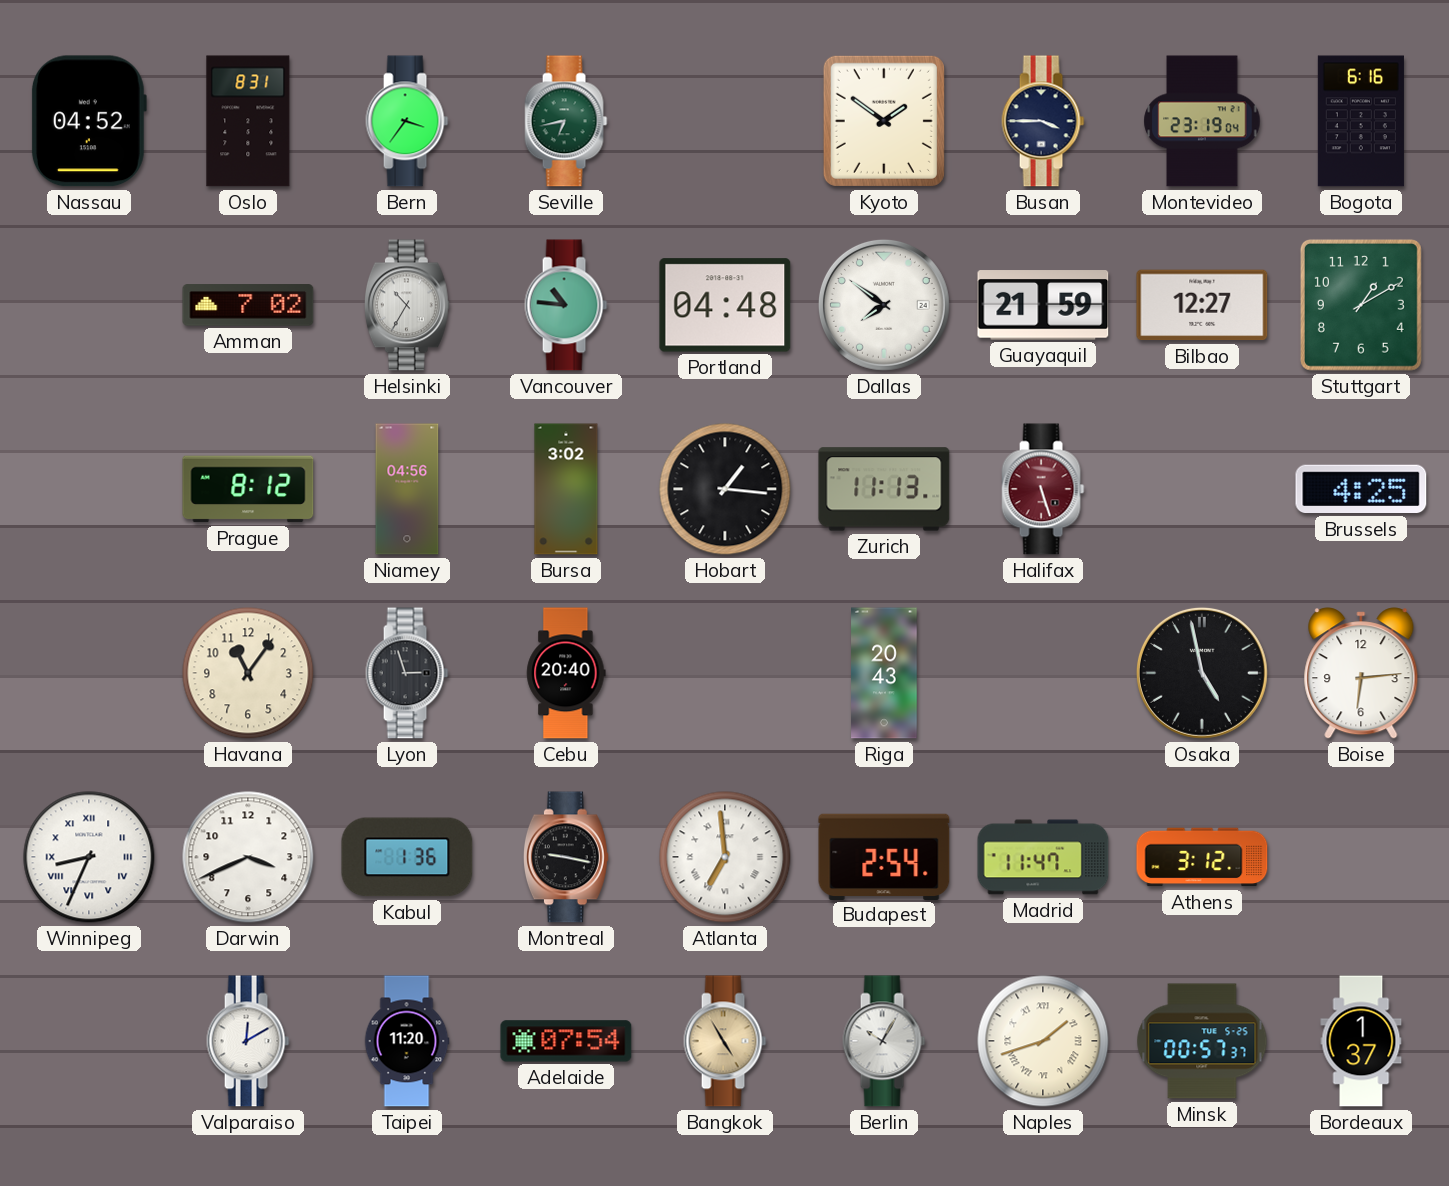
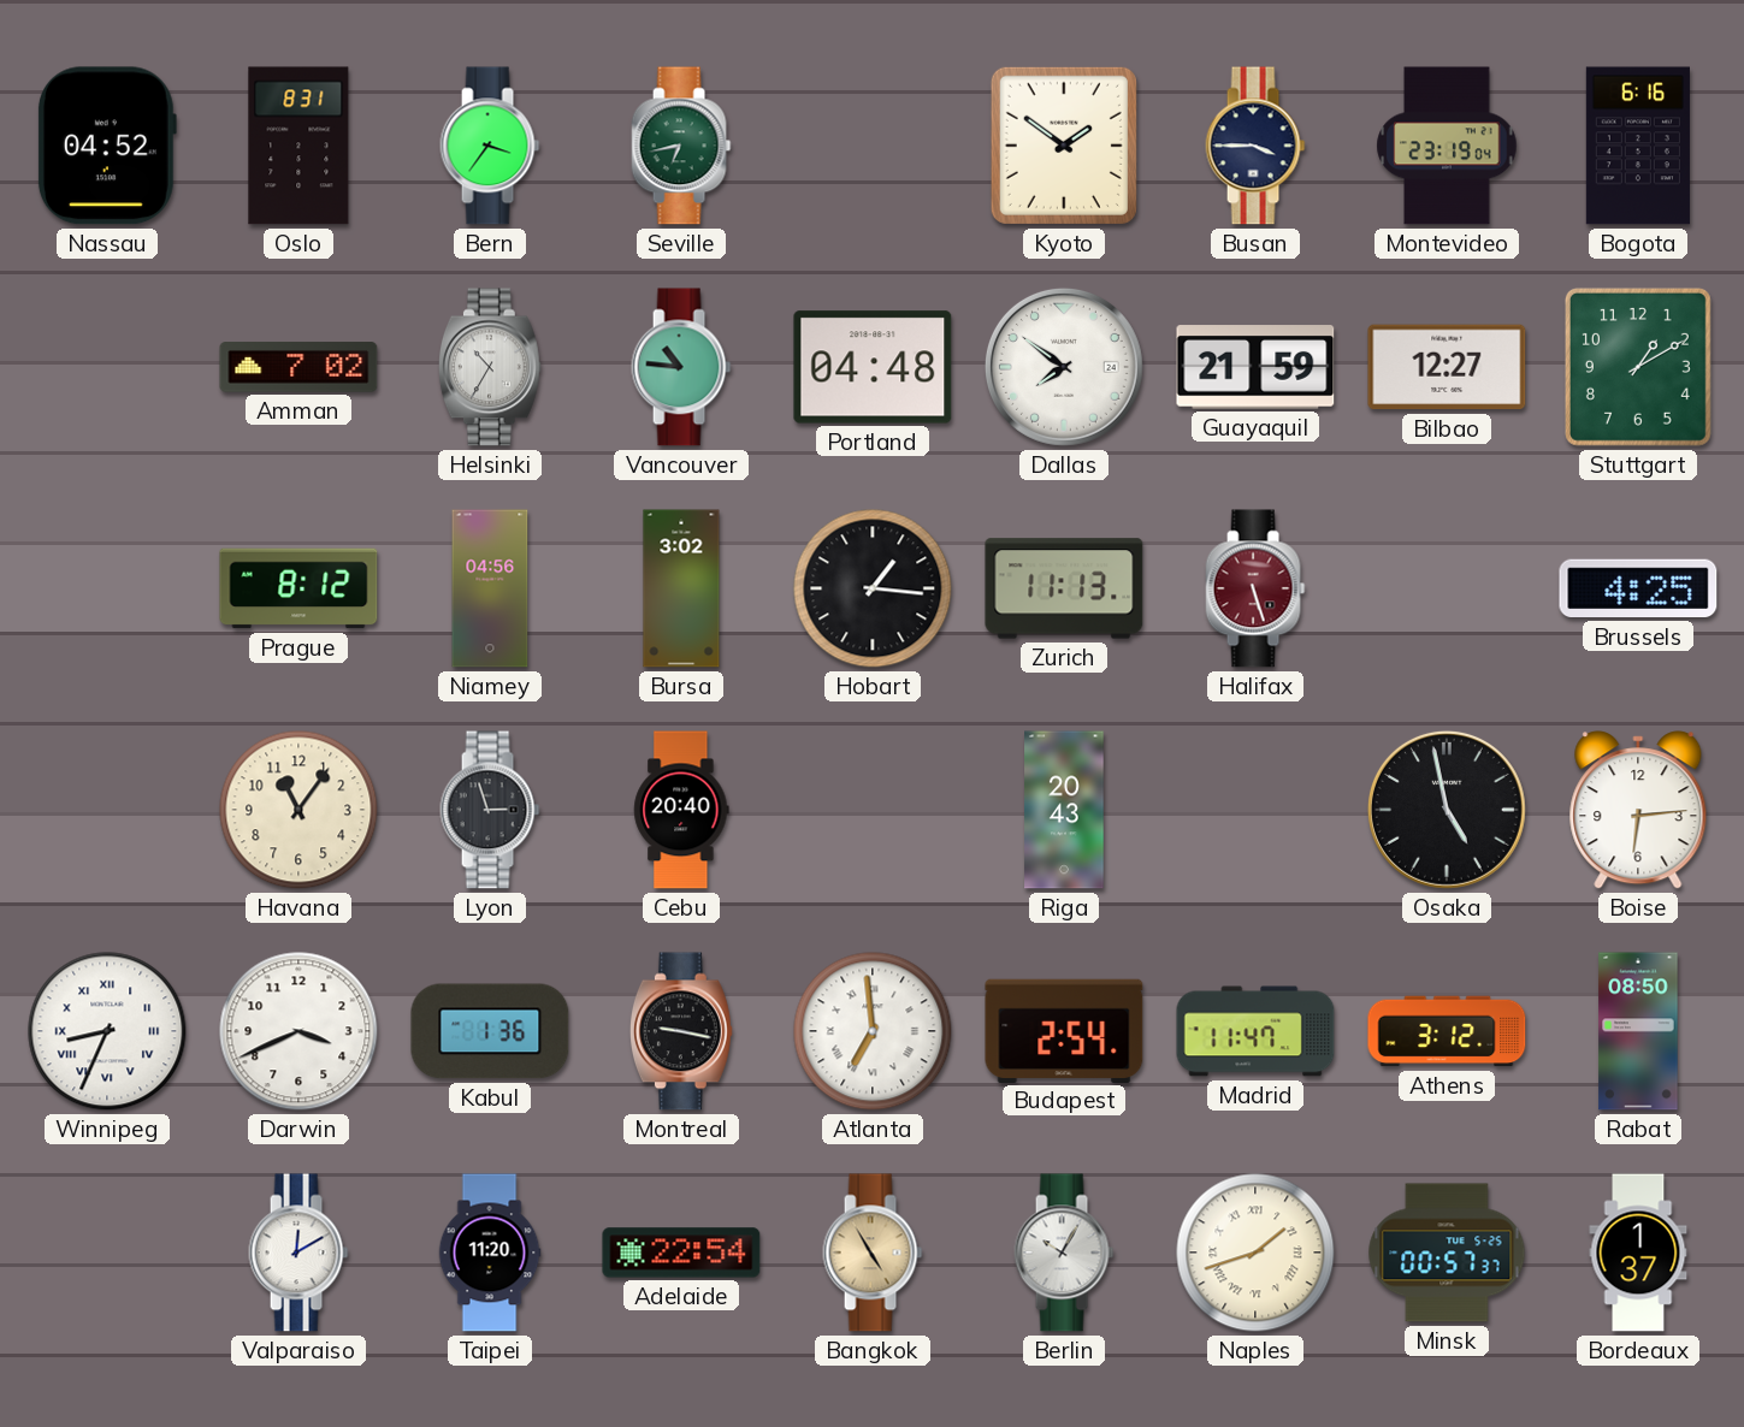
Rabat: none -> 08:50
Adelaide: 07:54 -> 22:54
